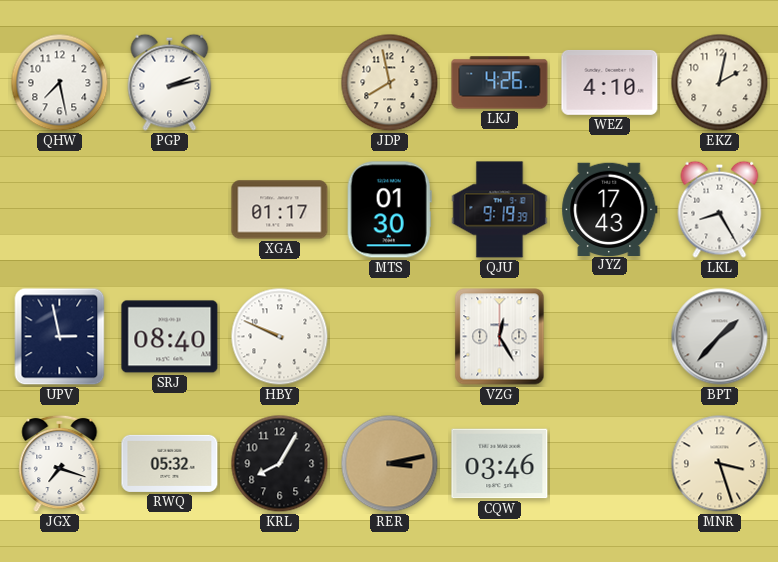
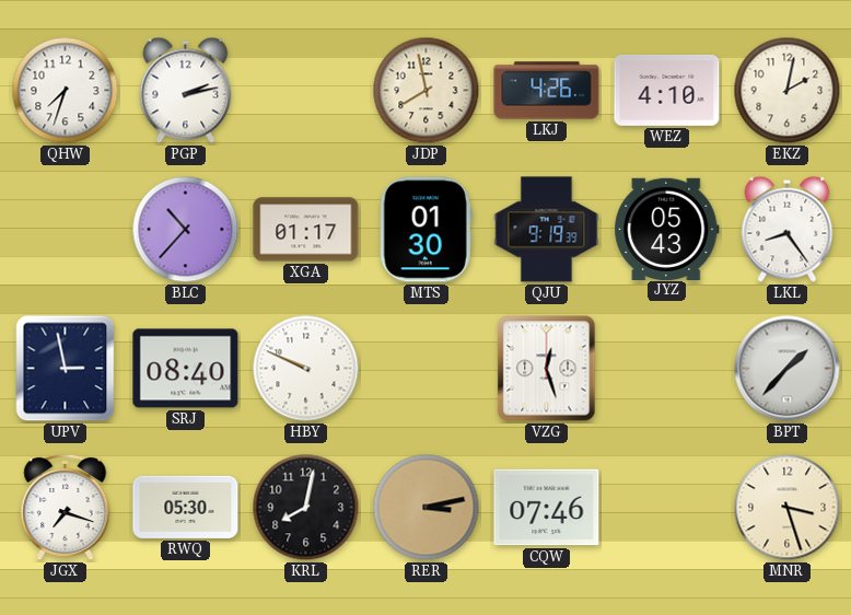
QHW: 7:28 -> 7:33
BLC: none -> 10:37
JYZ: 17:43 -> 05:43
LKL: 8:25 -> 8:24
VZG: 12:25 -> 12:27
RWQ: 05:32 -> 05:30
KRL: 8:05 -> 8:02
CQW: 03:46 -> 07:46
